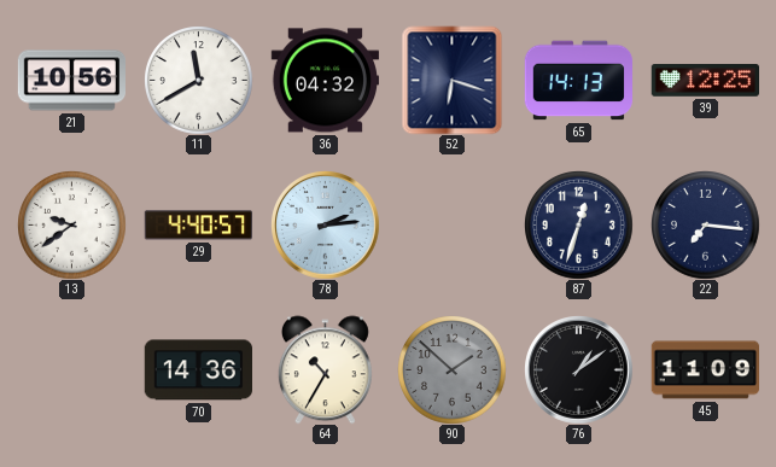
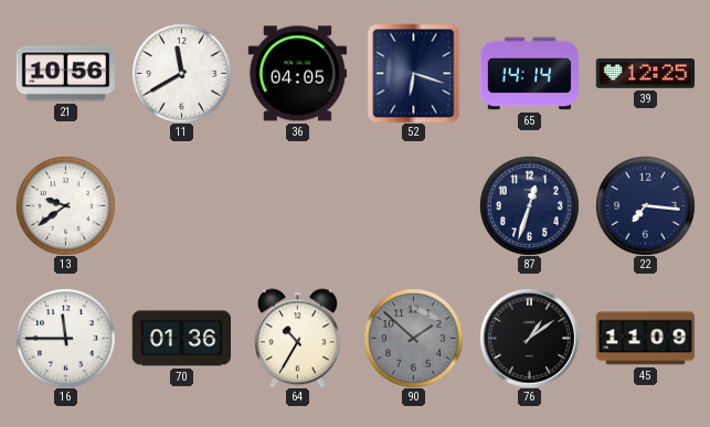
36: 04:32 -> 04:05
65: 14:13 -> 14:14
29: 4:40 -> none
78: 2:14 -> none
16: none -> 11:45
70: 14:36 -> 01:36
